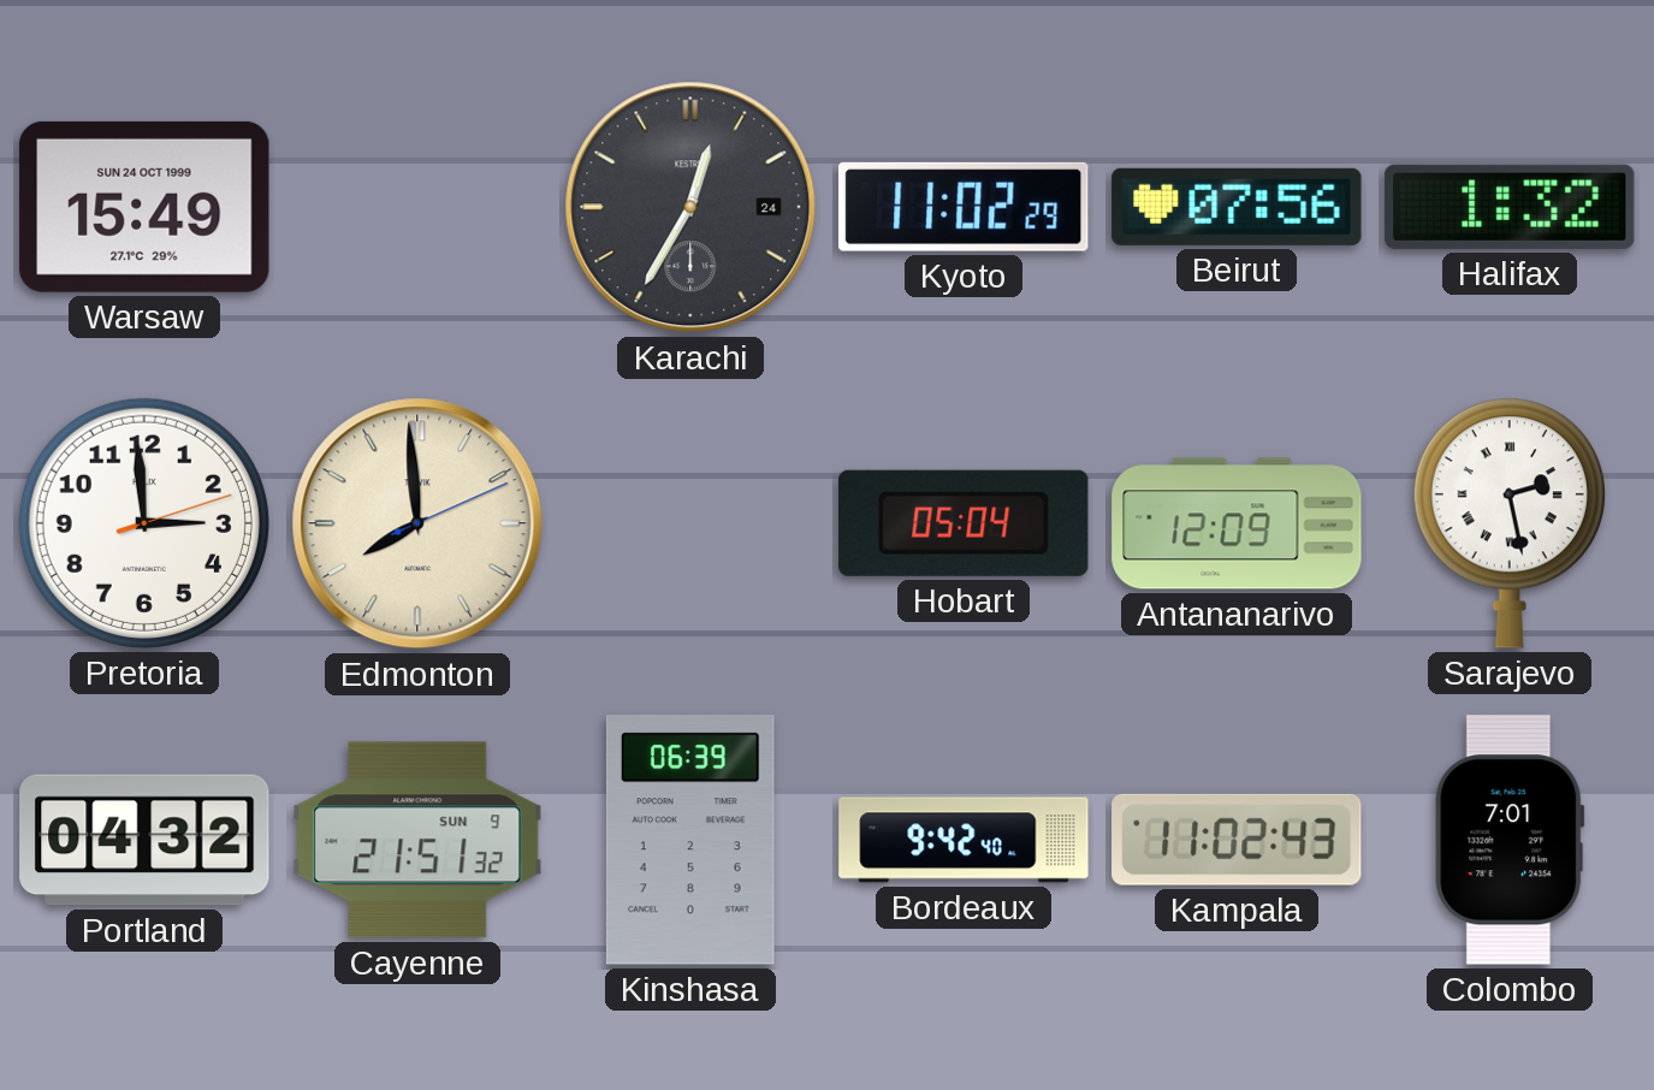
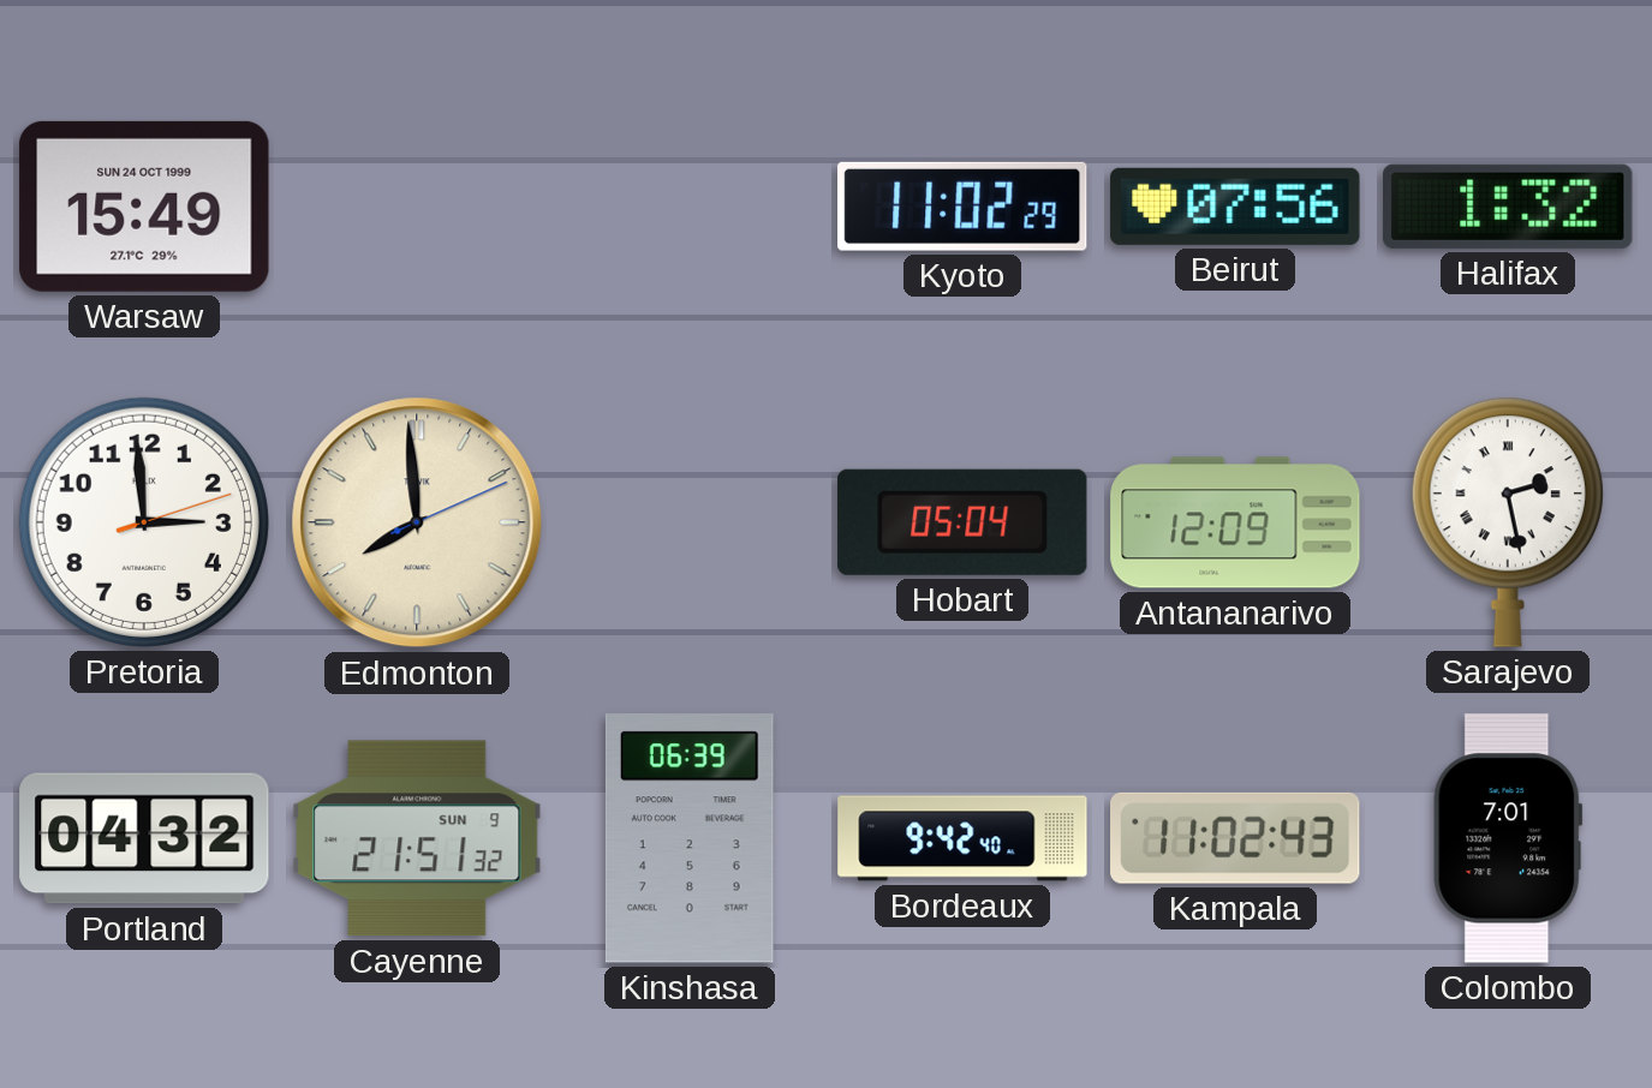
Karachi: 12:35 -> none
